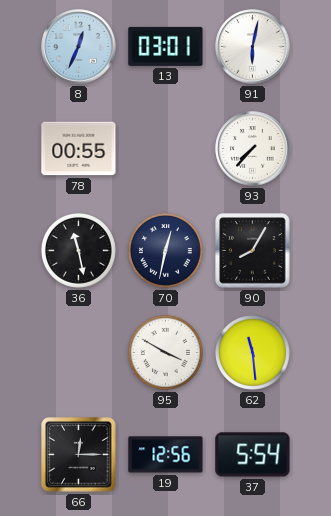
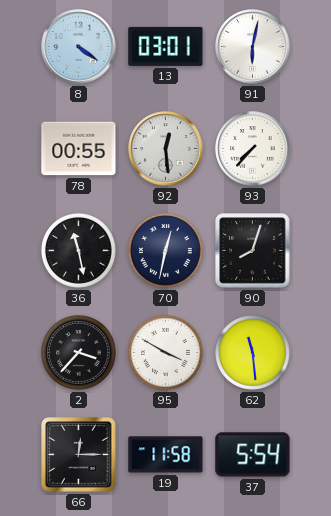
8: 12:34 -> 4:21
92: none -> 12:29
90: 8:05 -> 8:03
2: none -> 3:37
19: 12:56 -> 11:58
